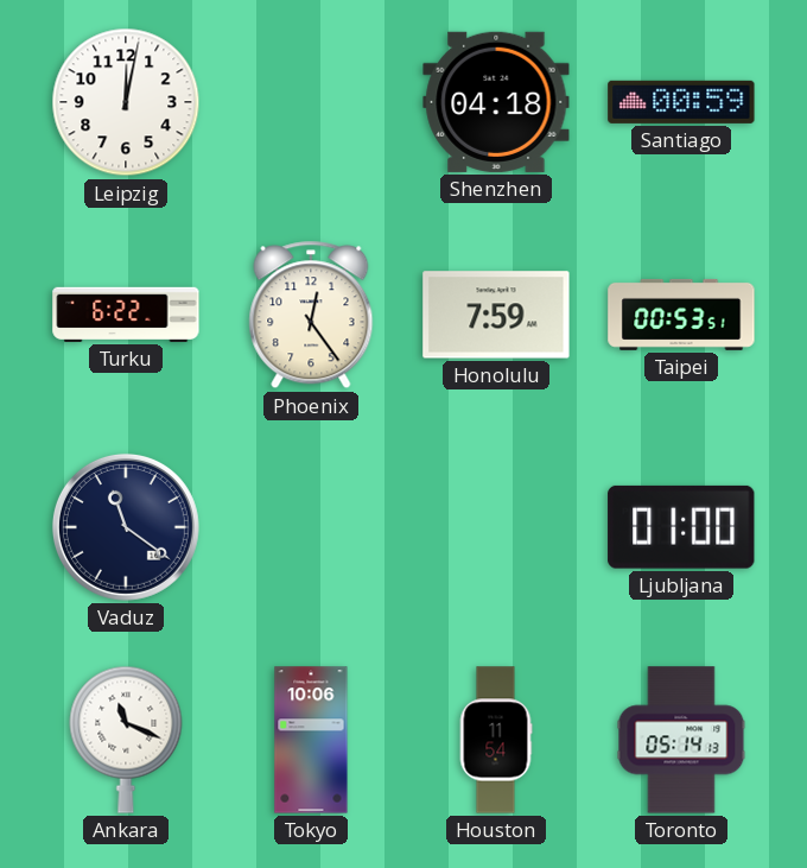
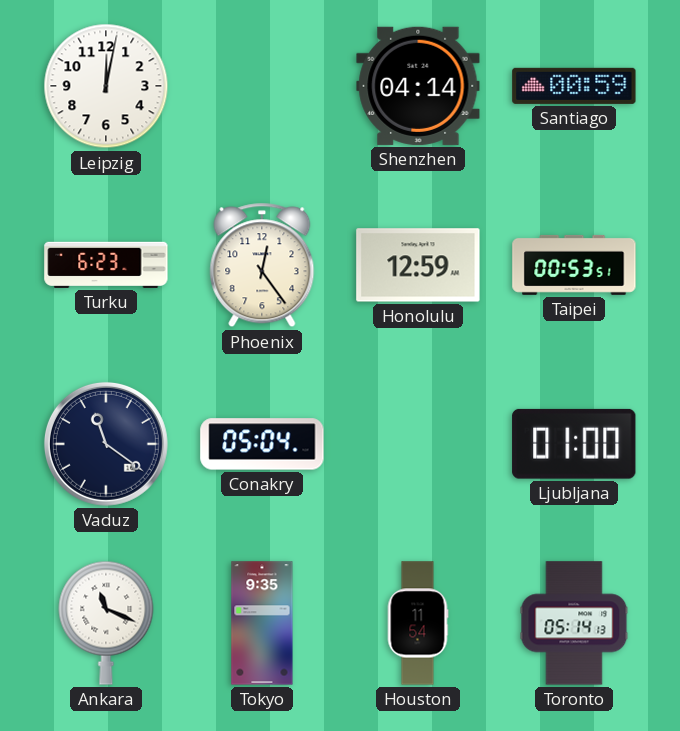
Shenzhen: 04:18 -> 04:14
Turku: 6:22 -> 6:23
Honolulu: 7:59 -> 12:59
Conakry: none -> 05:04
Tokyo: 10:06 -> 9:35
